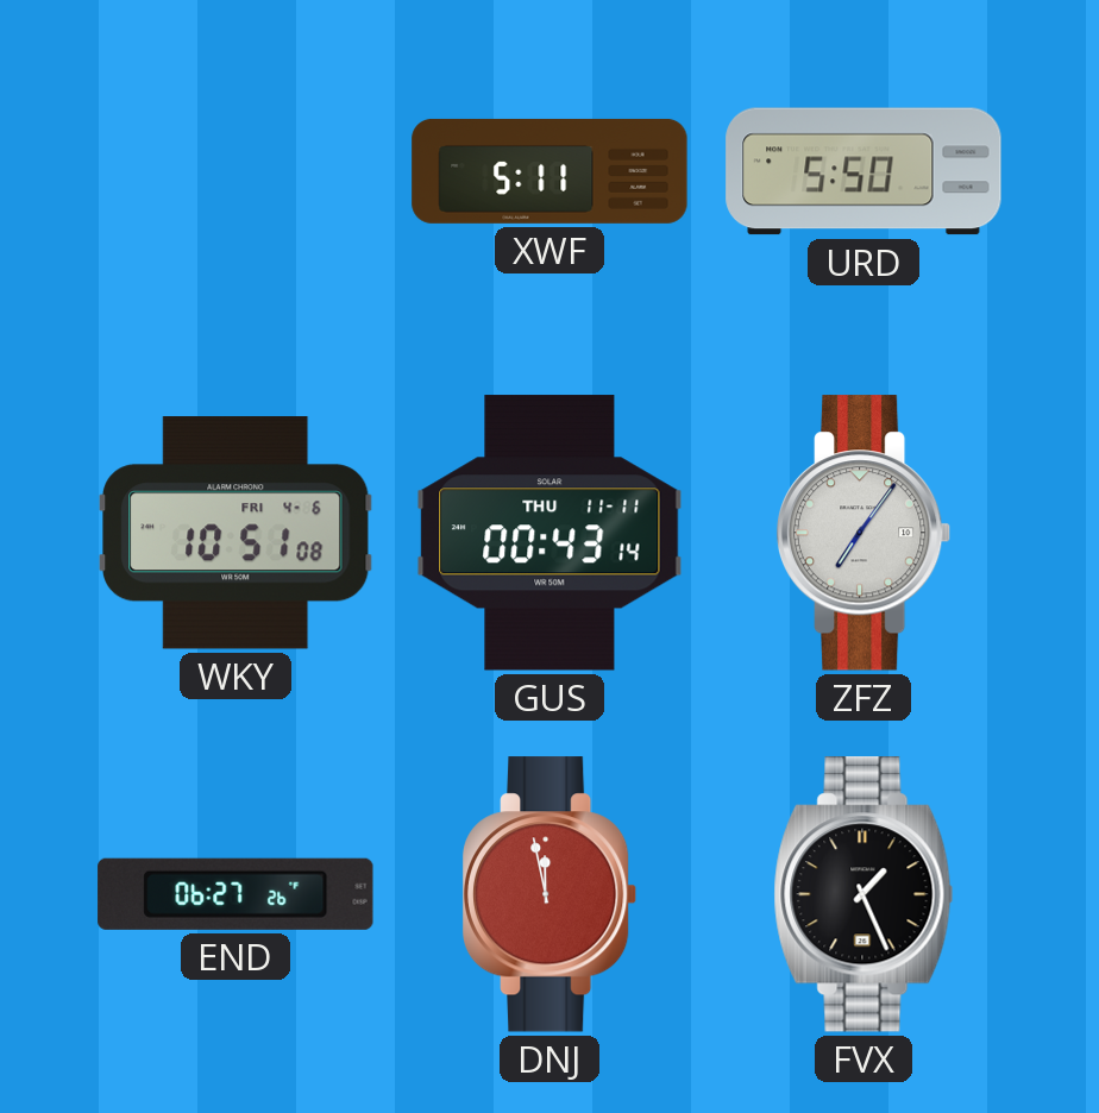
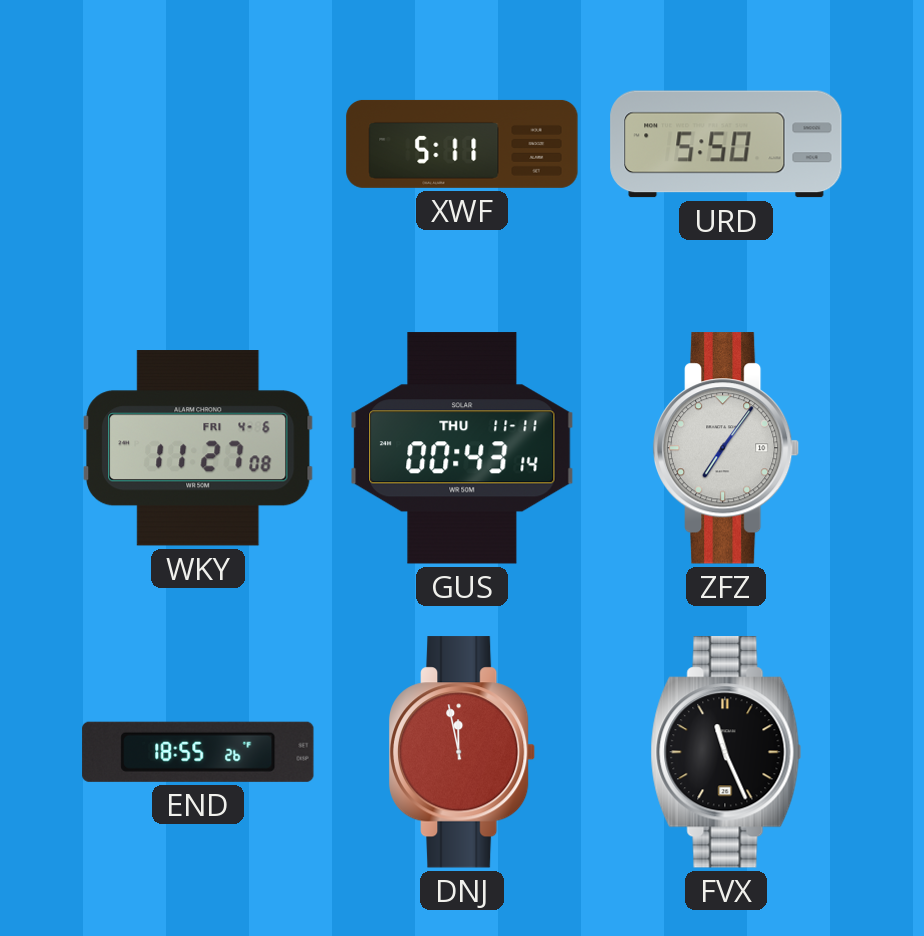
WKY: 10:51 -> 11:27
END: 06:27 -> 18:55
FVX: 1:26 -> 11:26
